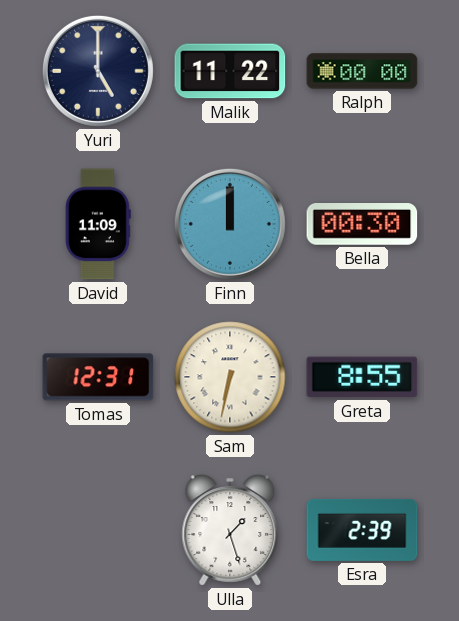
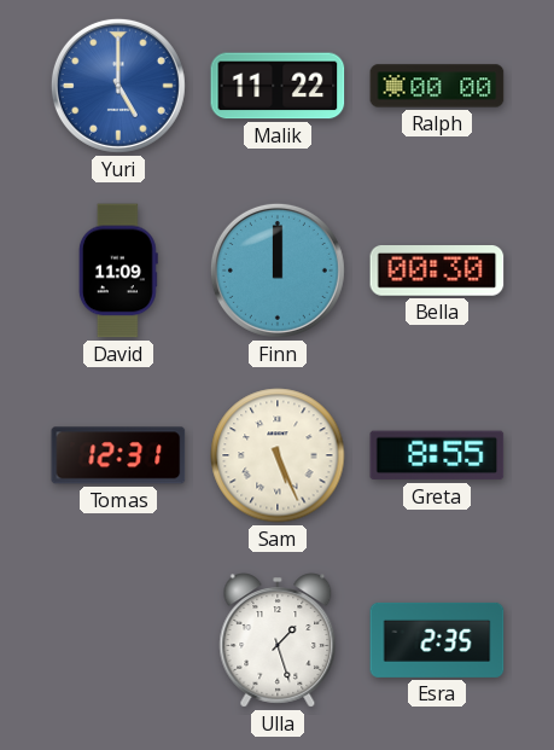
Yuri dial: navy -> blue
Sam: 6:32 -> 5:26
Esra: 2:39 -> 2:35
